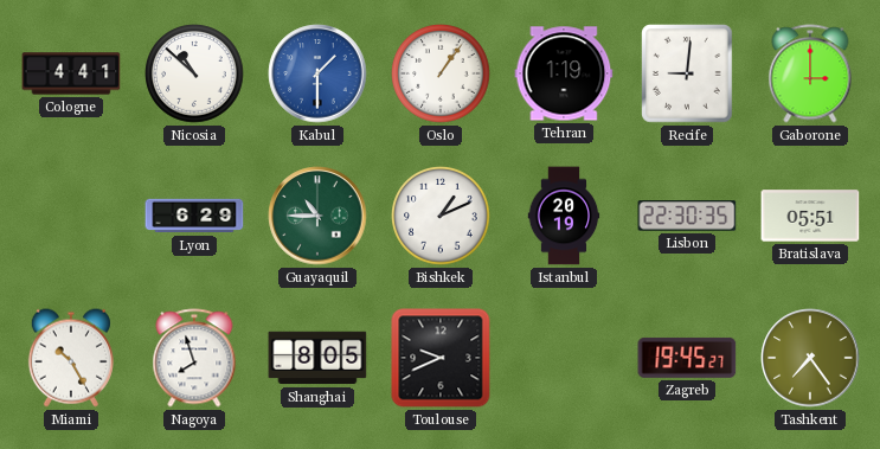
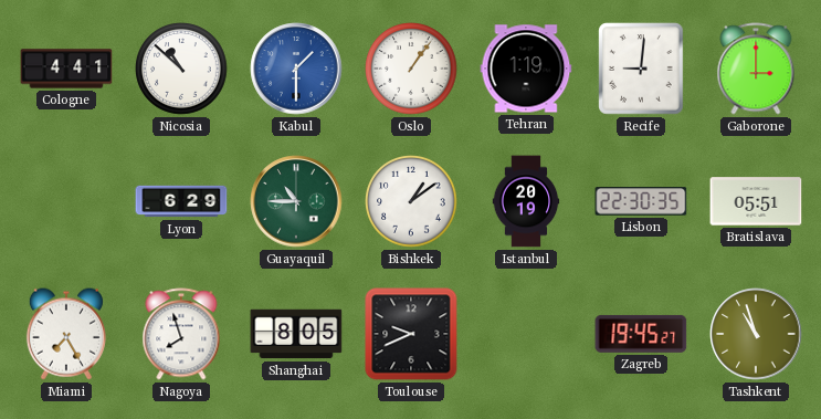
Bishkek: 1:11 -> 1:09
Miami: 10:25 -> 7:25
Tashkent: 7:24 -> 10:57
